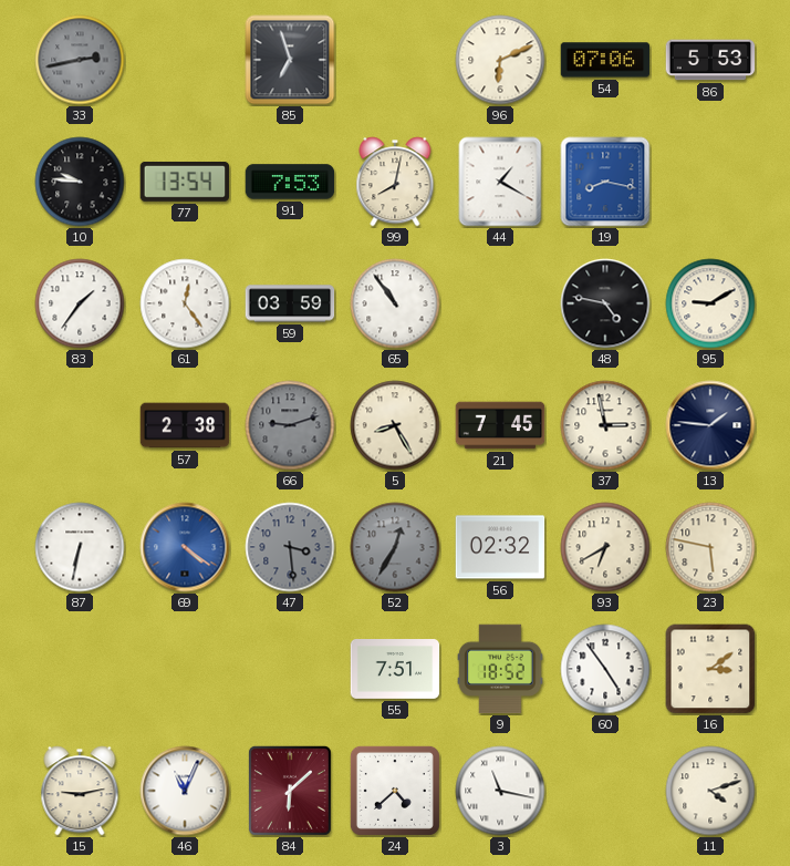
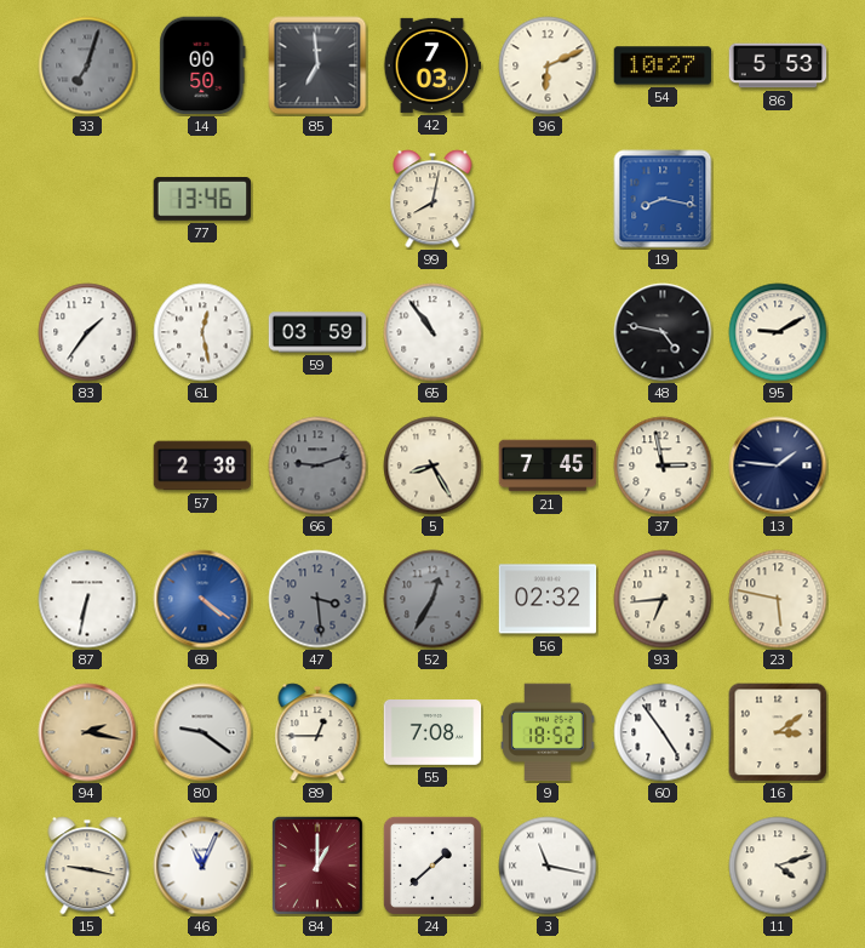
33: 2:43 -> 7:03
14: none -> 00:50
85: 6:57 -> 6:59
42: none -> 7:03
54: 07:06 -> 10:27
10: 9:46 -> none
77: 13:54 -> 13:46
91: 7:53 -> none
44: 1:20 -> none
61: 12:24 -> 12:28
93: 6:40 -> 6:44
94: none -> 2:17
80: none -> 9:21
89: none -> 12:45
55: 7:51 -> 7:08
15: 9:13 -> 9:17
84: 6:08 -> 1:00
24: 4:38 -> 1:38
